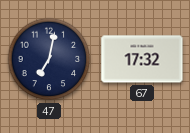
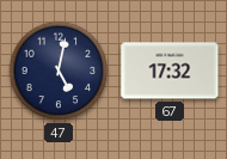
47: 7:02 -> 5:02
